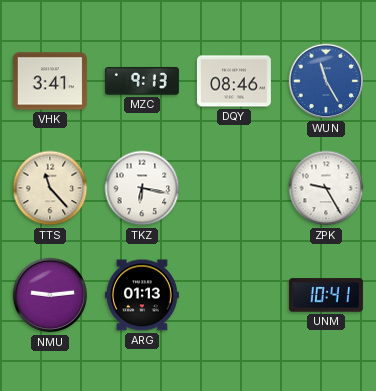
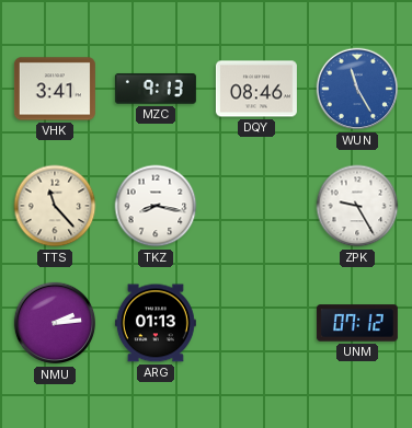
TKZ: 6:17 -> 8:17
NMU: 9:14 -> 2:14
UNM: 10:41 -> 07:12
